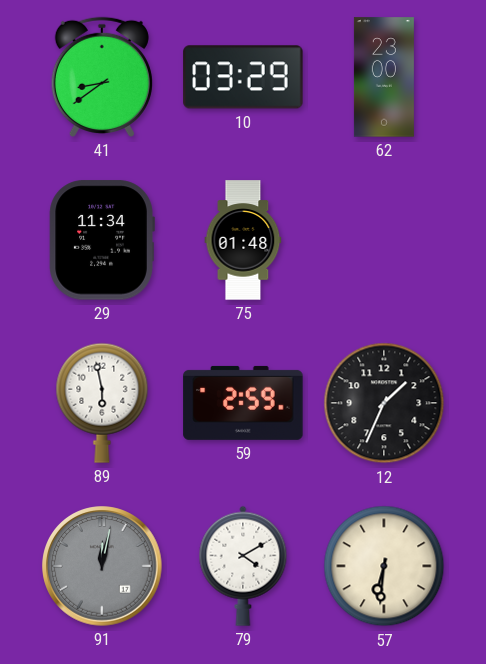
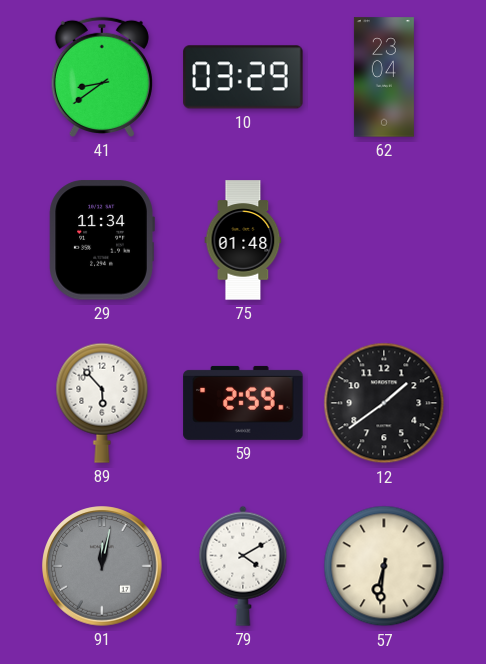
62: 23:00 -> 23:04
89: 5:58 -> 5:53
12: 1:34 -> 1:39
